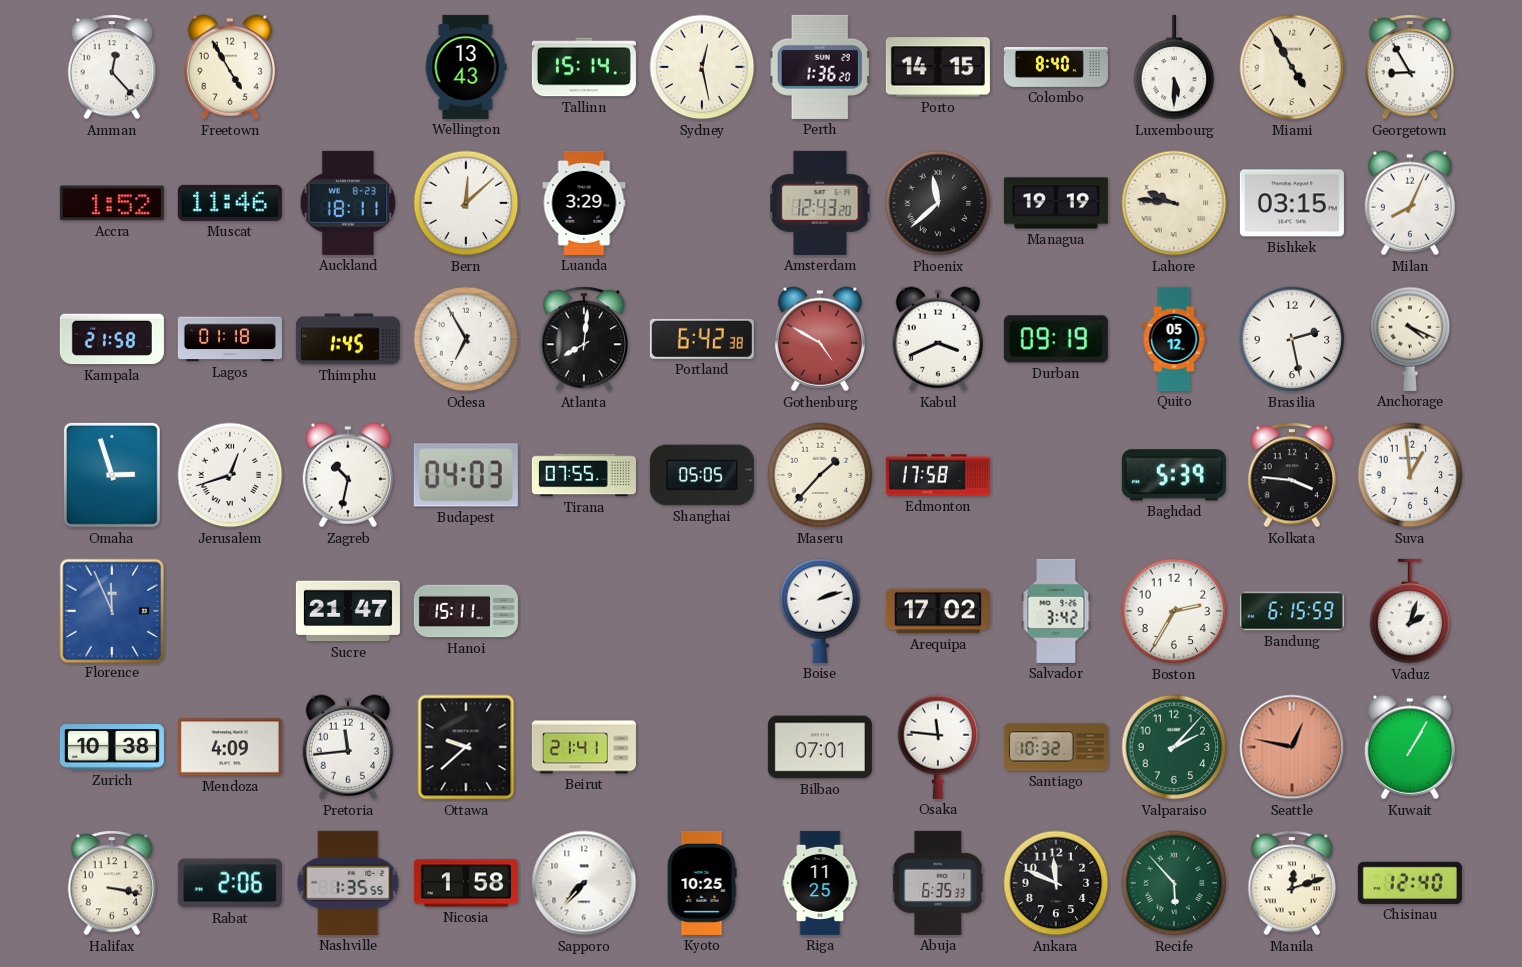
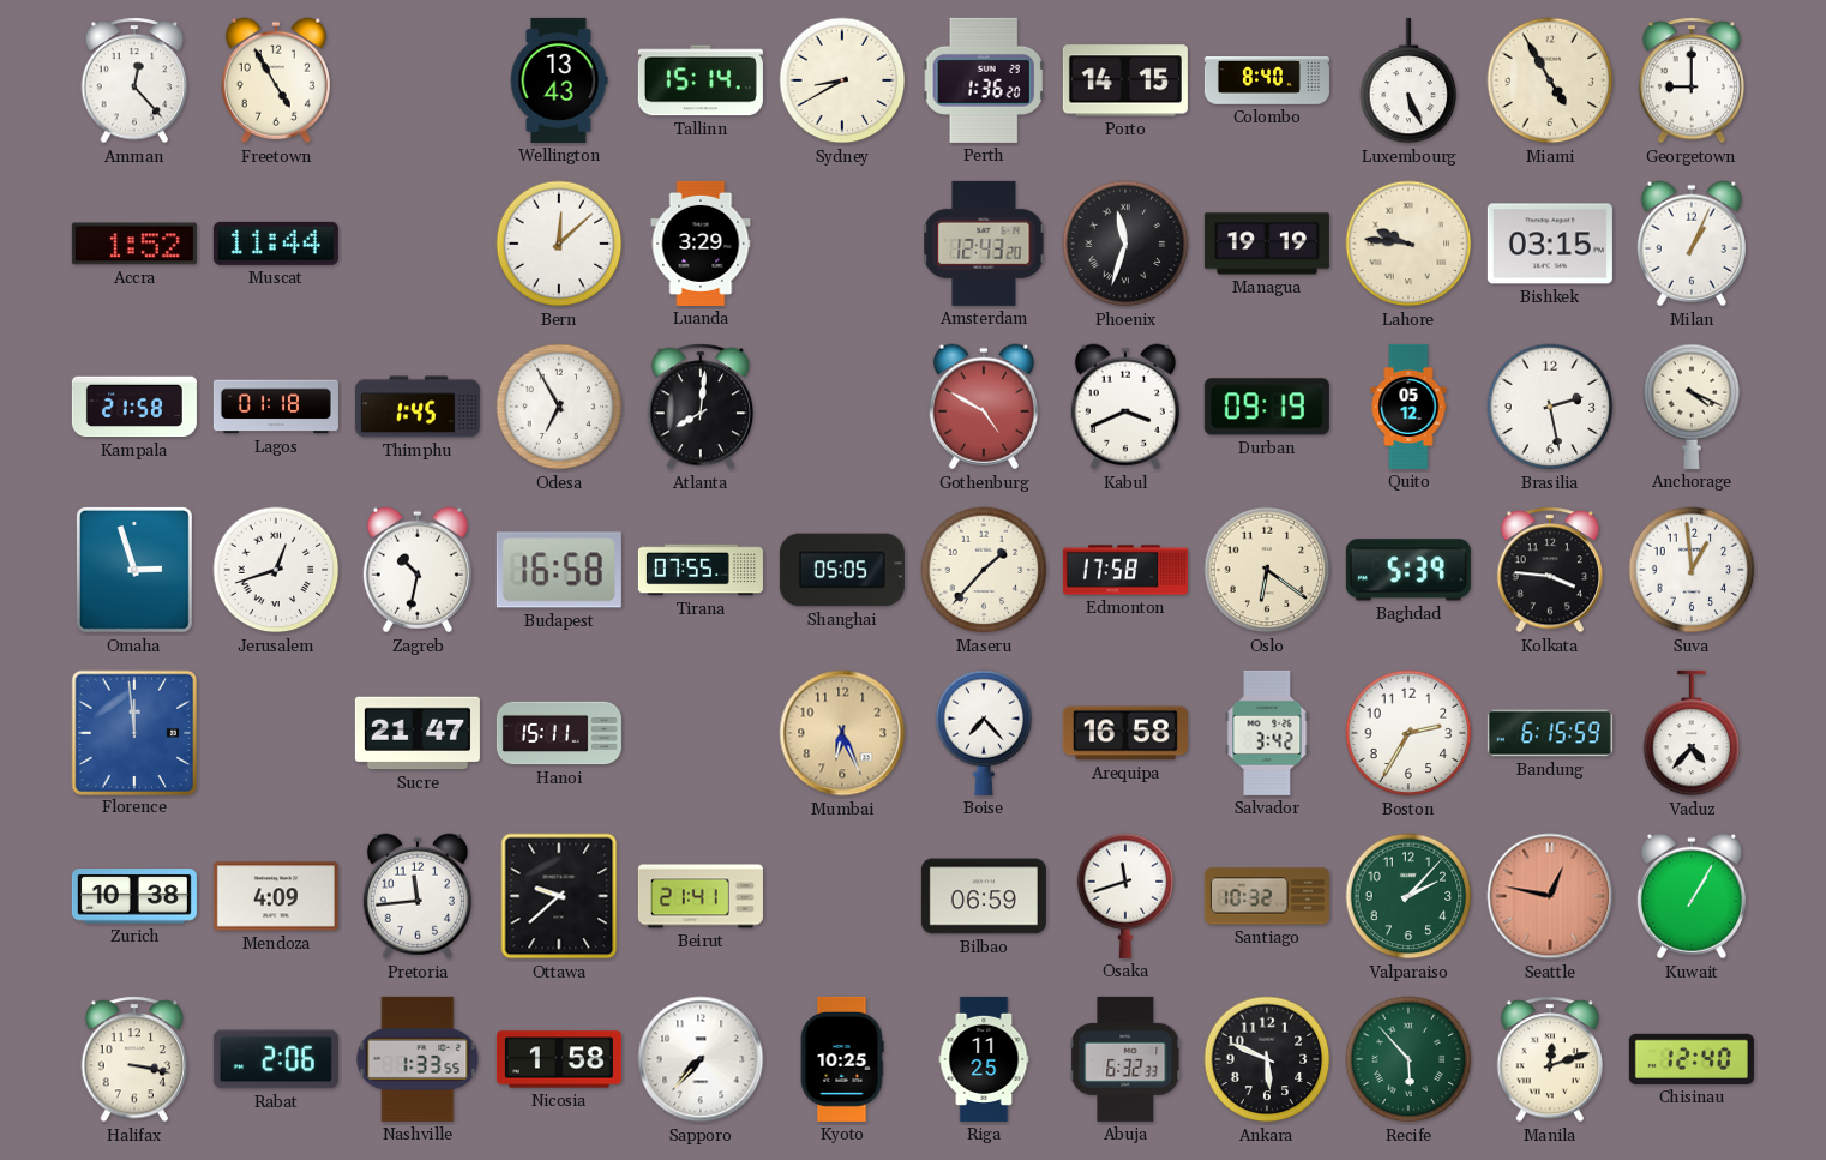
Sydney: 12:28 -> 8:40
Luxembourg: 5:30 -> 5:26
Georgetown: 8:55 -> 9:00
Muscat: 11:46 -> 11:44
Auckland: 18:11 -> none
Phoenix: 11:38 -> 11:33
Milan: 8:04 -> 1:04
Portland: 6:42 -> none
Budapest: 04:03 -> 16:58
Oslo: none -> 6:21
Florence: 11:56 -> 11:59
Mumbai: none -> 6:26
Boise: 2:12 -> 7:23
Arequipa: 17:02 -> 16:58
Vaduz: 2:03 -> 4:37
Bilbao: 07:01 -> 06:59
Osaka: 11:46 -> 11:42
Nashville: 1:35 -> 1:33
Abuja: 6:35 -> 6:32
Ankara: 11:49 -> 5:49
